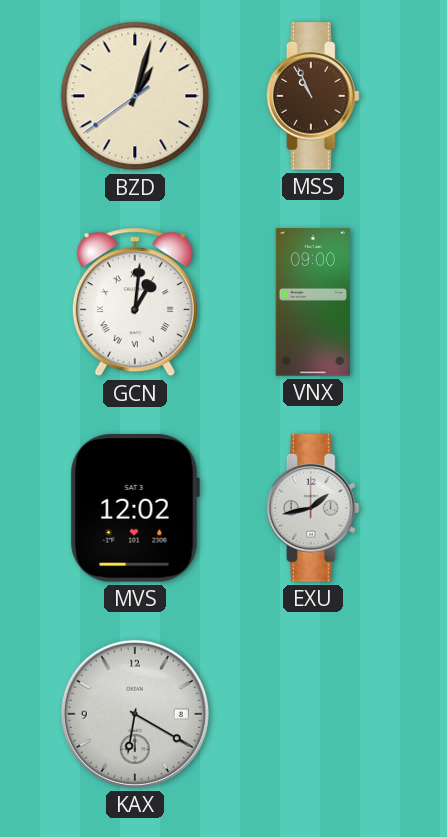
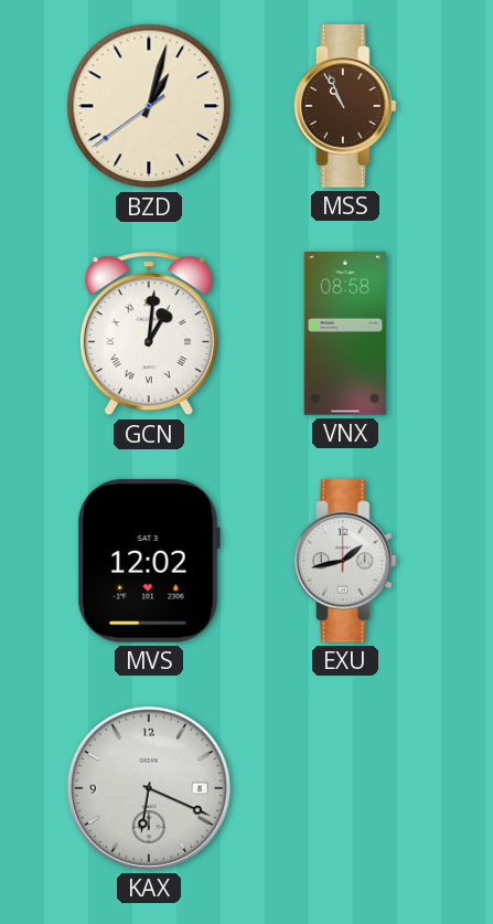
VNX: 09:00 -> 08:58
KAX: 6:20 -> 6:19
